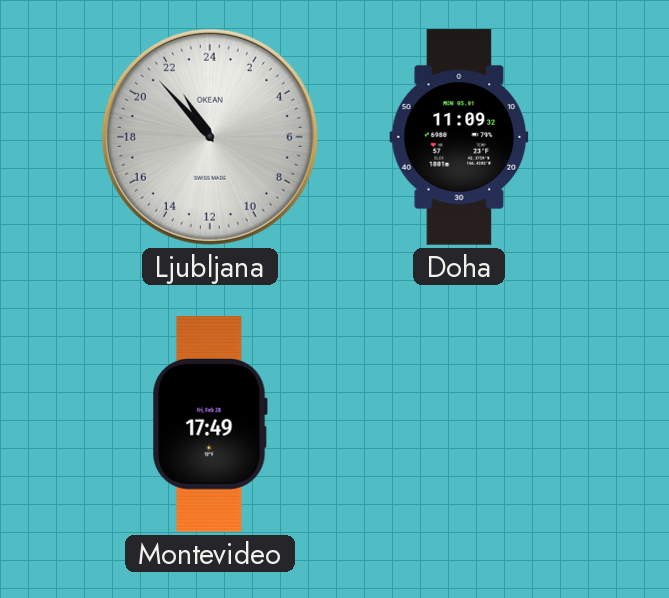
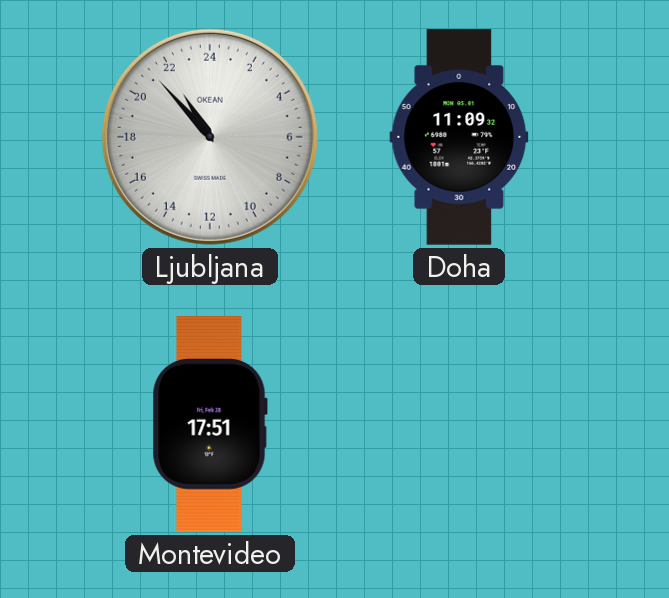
Montevideo: 17:49 -> 17:51
